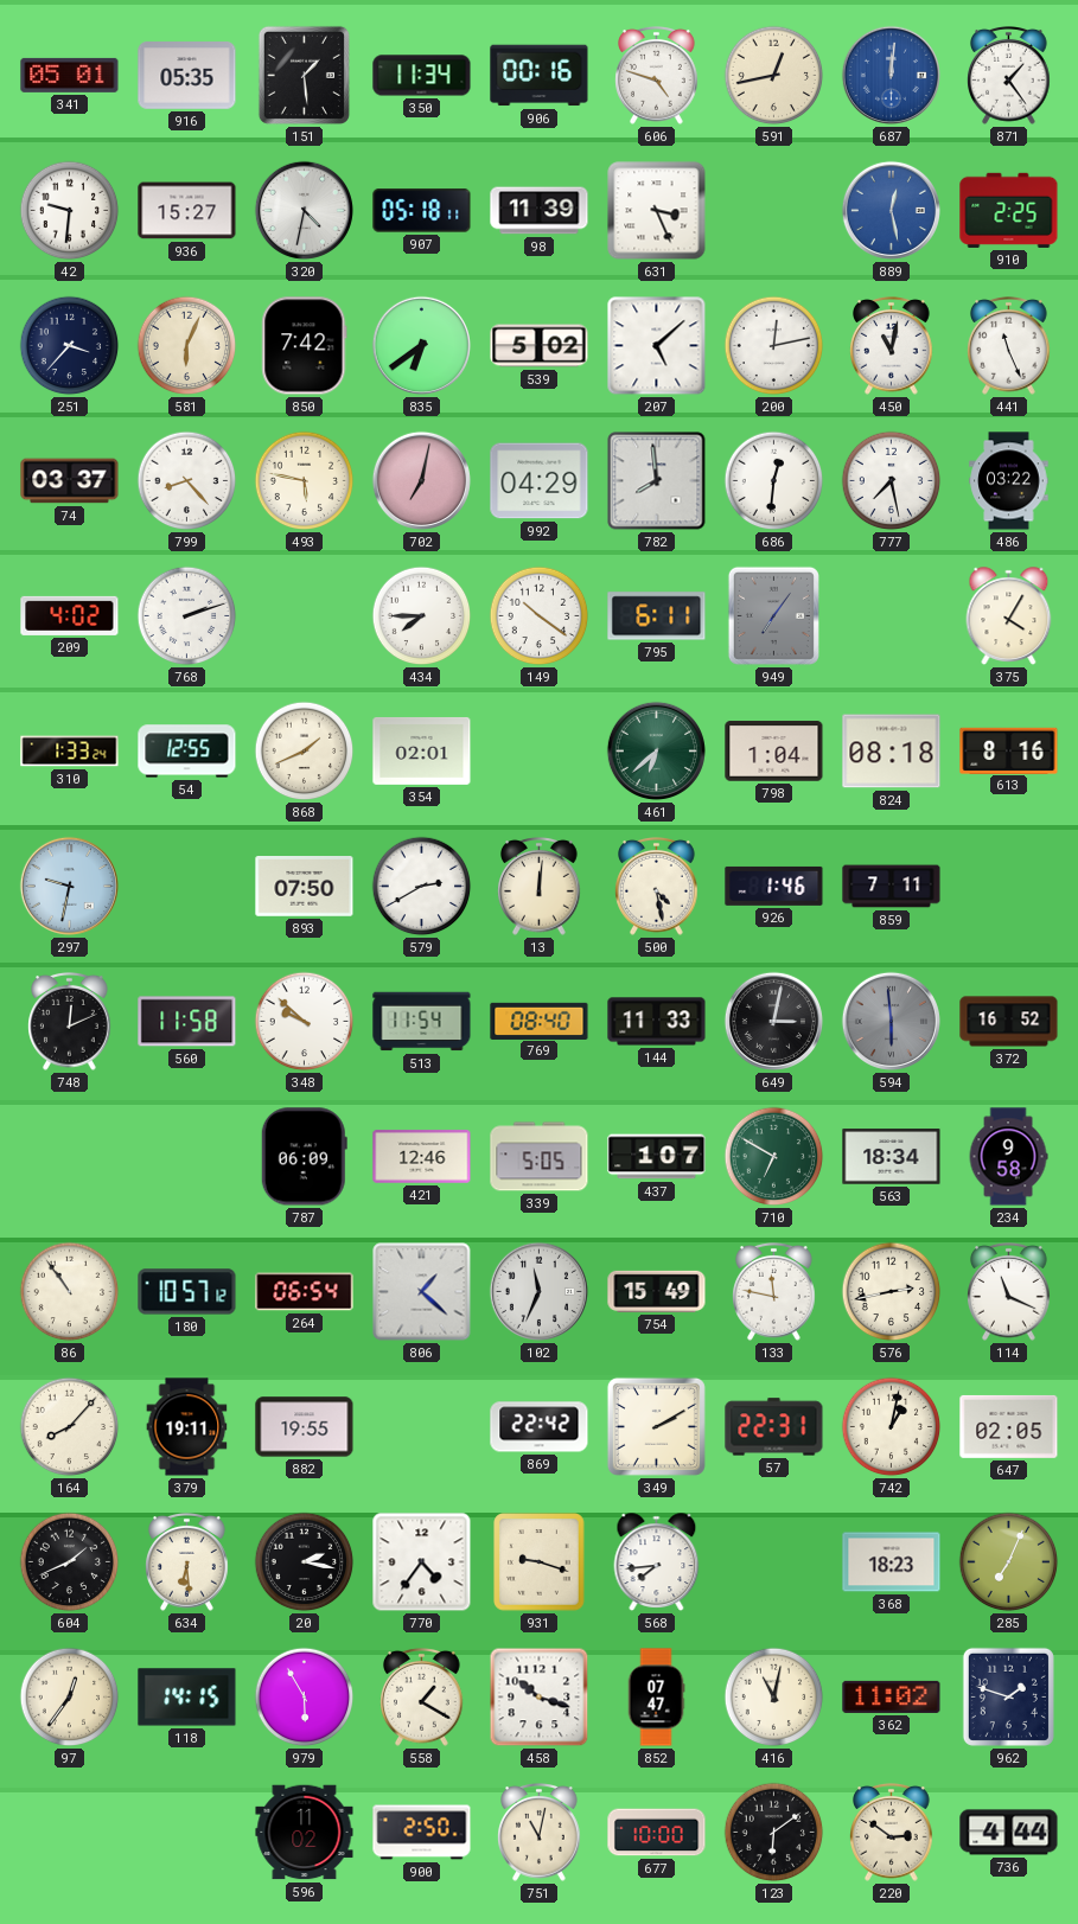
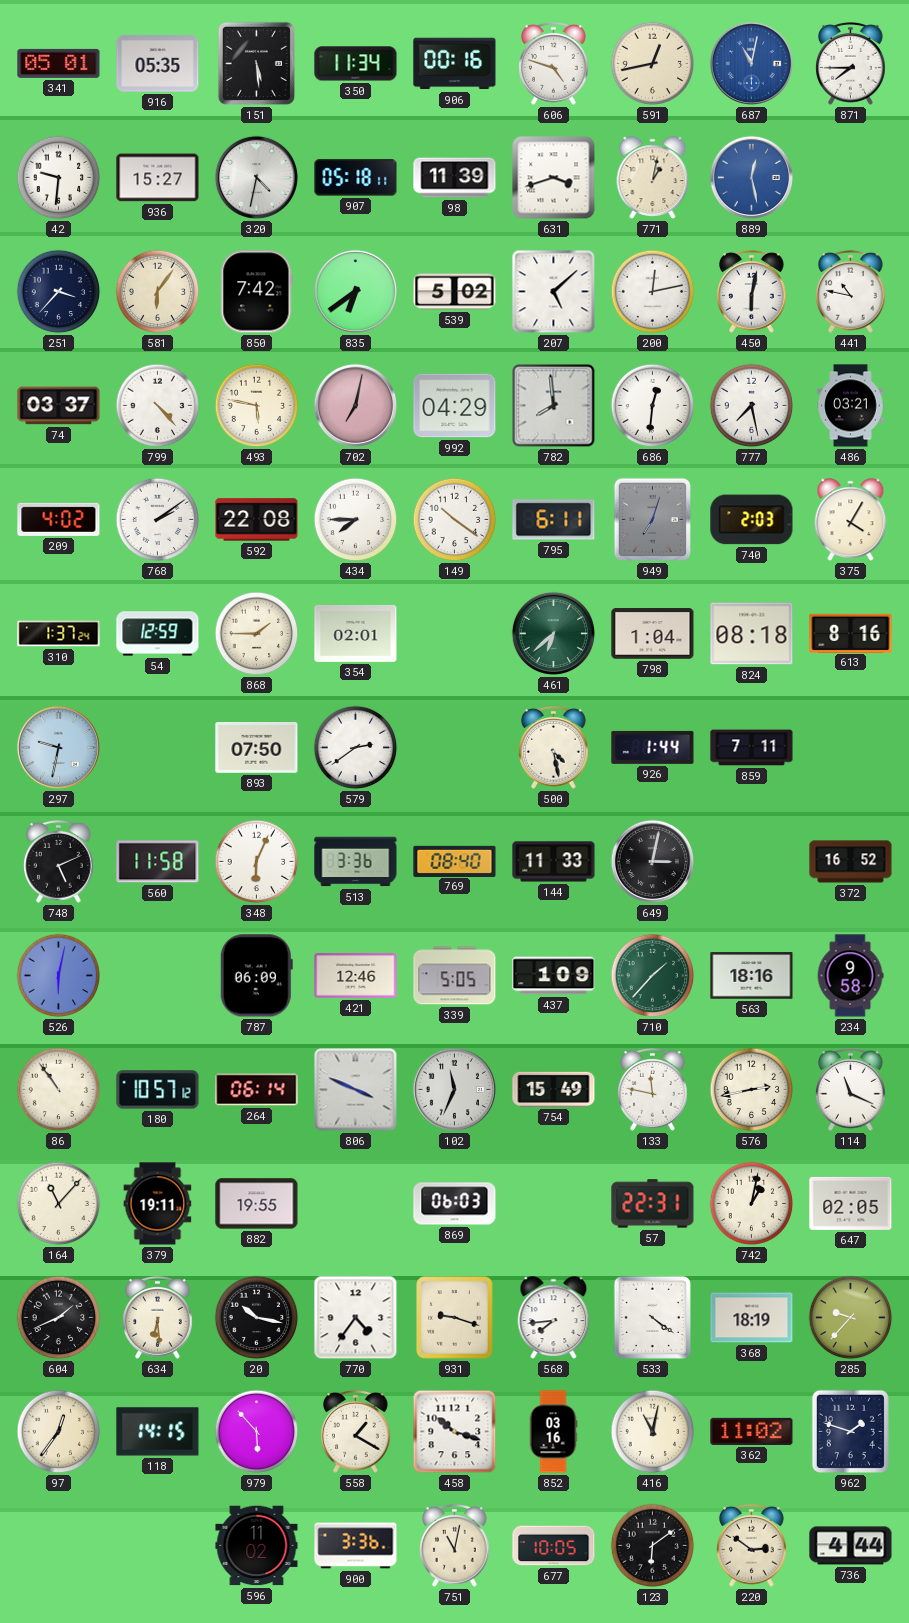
151: 1:29 -> 5:29
687: 12:01 -> 11:02
871: 1:24 -> 7:45
631: 3:26 -> 3:42
771: none -> 1:02
910: 2:25 -> none
581: 6:04 -> 6:06
450: 11:02 -> 6:02
441: 11:26 -> 10:47
799: 8:23 -> 4:23
486: 03:22 -> 03:21
768: 2:12 -> 2:09
592: none -> 22:08
949: 7:06 -> 7:03
740: none -> 2:03
310: 1:33 -> 1:37
54: 12:55 -> 12:59
868: 1:41 -> 1:45
579: 2:40 -> 2:39
13: 12:01 -> none
926: 1:46 -> 1:44
748: 12:11 -> 5:11
348: 9:52 -> 6:04
513: 11:54 -> 3:36
594: 5:59 -> none
526: none -> 6:02
437: 1:07 -> 1:09
710: 6:50 -> 1:37
563: 18:34 -> 18:16
264: 06:54 -> 06:14
806: 1:22 -> 3:49
164: 8:07 -> 11:07
869: 22:42 -> 06:03
349: 2:10 -> none
20: 2:17 -> 10:17
533: none -> 4:21
368: 18:23 -> 18:19
285: 7:04 -> 9:37
979: 5:55 -> 5:53
852: 07:47 -> 03:16
900: 2:50 -> 3:36
677: 10:00 -> 10:05
